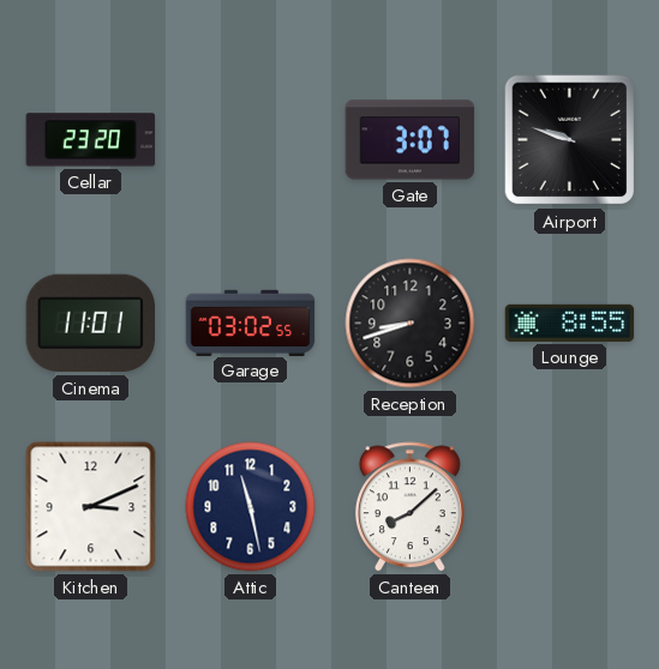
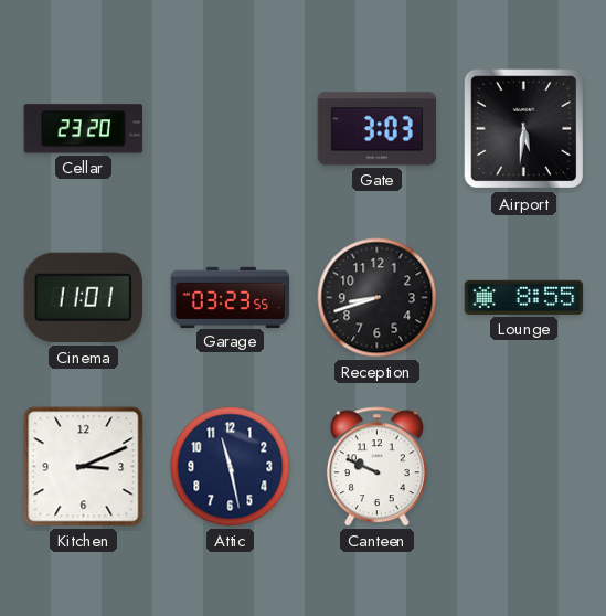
Gate: 3:07 -> 3:03
Airport: 9:48 -> 5:31
Garage: 03:02 -> 03:23
Canteen: 8:08 -> 9:49
